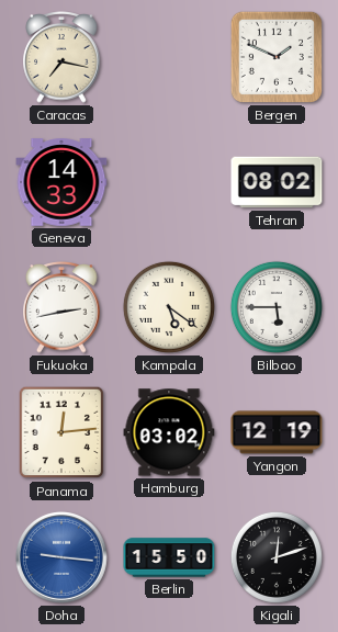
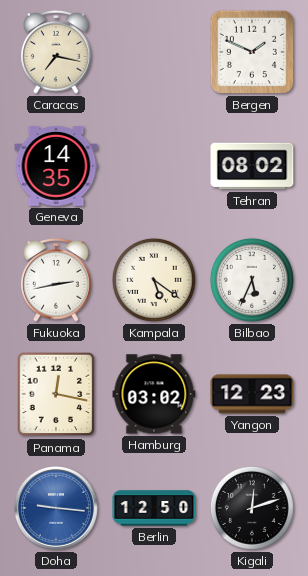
Geneva: 14:33 -> 14:35
Bilbao: 5:45 -> 5:34
Panama: 12:14 -> 12:17
Yangon: 12:19 -> 12:23
Berlin: 15:50 -> 12:50
